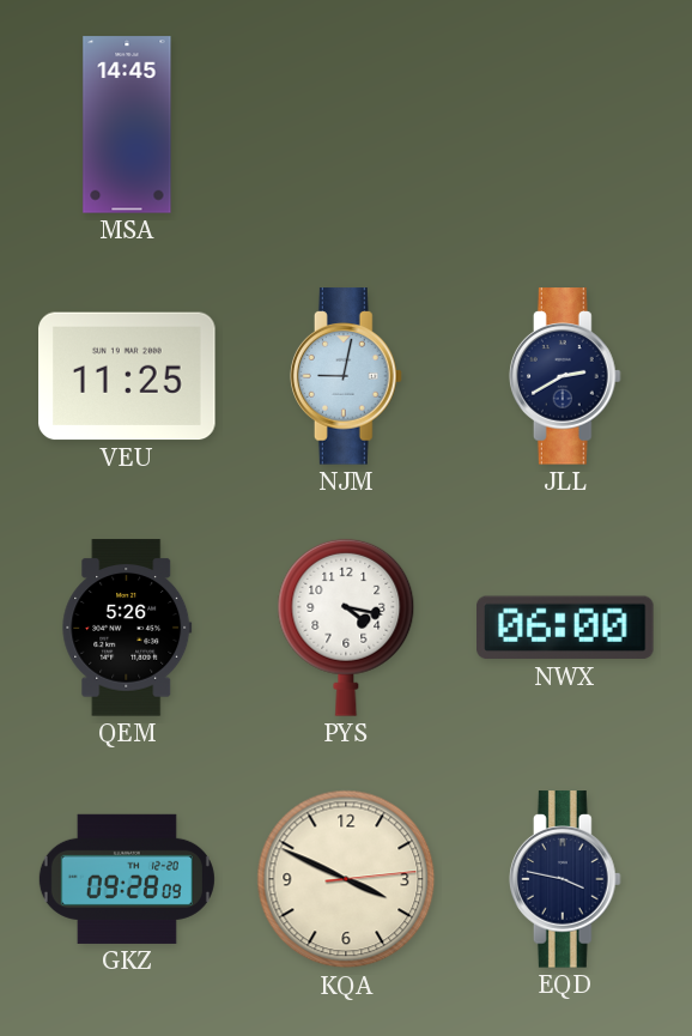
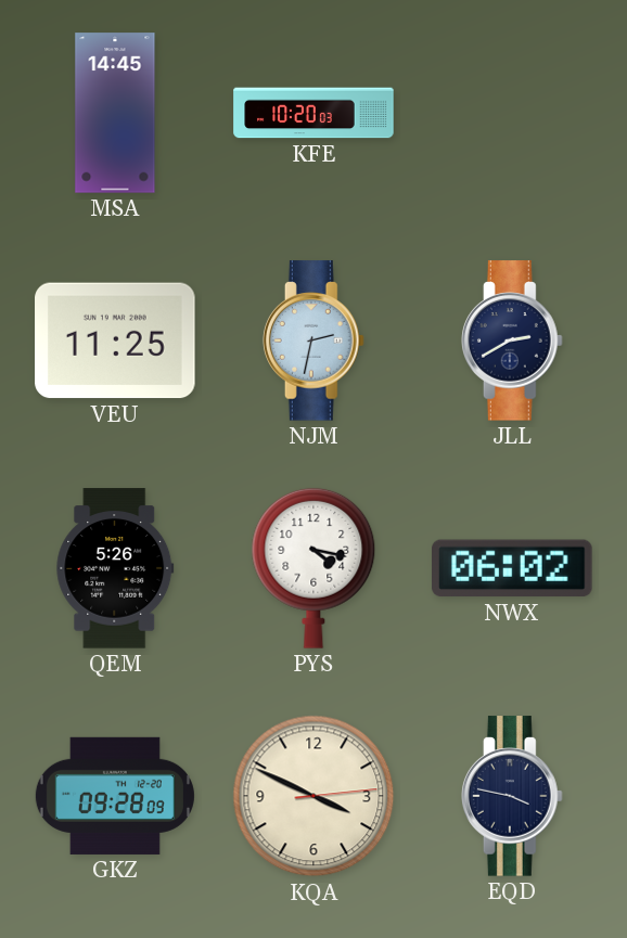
KFE: none -> 10:20
NJM: 9:02 -> 2:32
NWX: 06:00 -> 06:02
